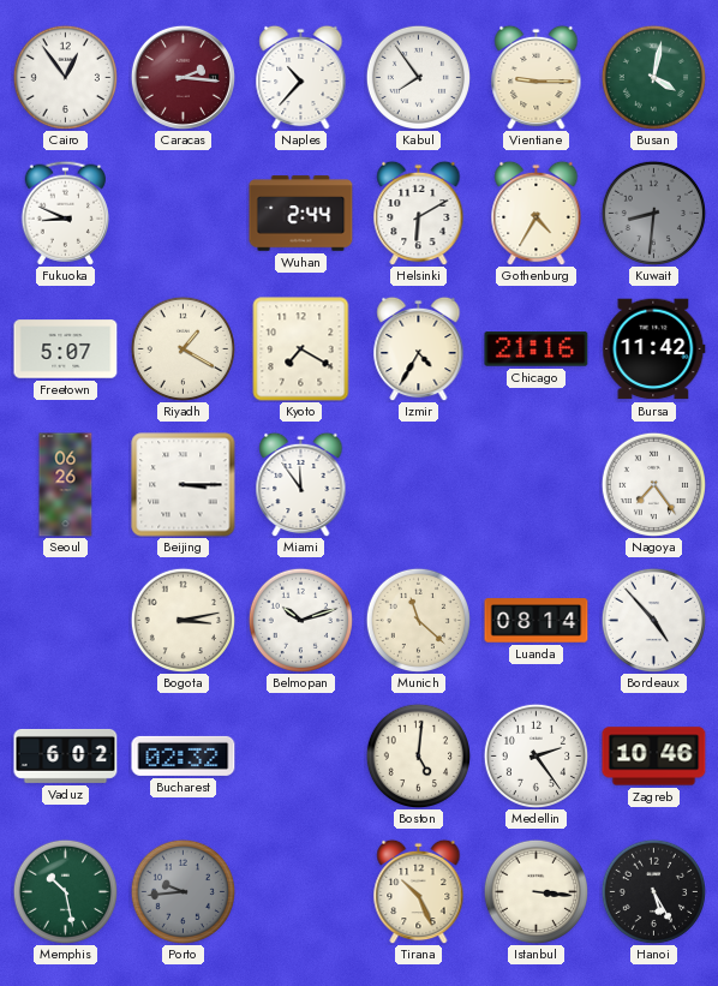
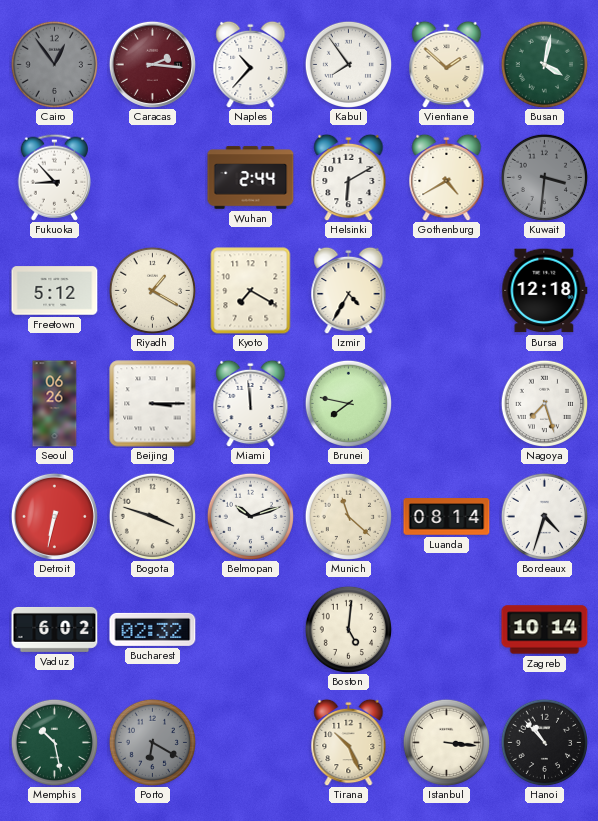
Cairo dial: white -> grey
Vientiane: 9:15 -> 1:52
Fukuoka: 8:49 -> 8:53
Gothenburg: 4:35 -> 4:40
Kuwait: 8:31 -> 3:31
Freetown: 5:07 -> 5:12
Chicago: 21:16 -> none
Bursa: 11:42 -> 12:18
Miami: 11:54 -> 11:59
Brunei: none -> 7:47
Nagoya: 7:24 -> 7:27
Detroit: none -> 6:32
Bogota: 3:13 -> 3:48
Bordeaux: 4:53 -> 4:33
Medellin: 2:24 -> none
Zagreb: 10:46 -> 10:14
Porto: 9:44 -> 6:20
Hanoi: 5:25 -> 10:53
